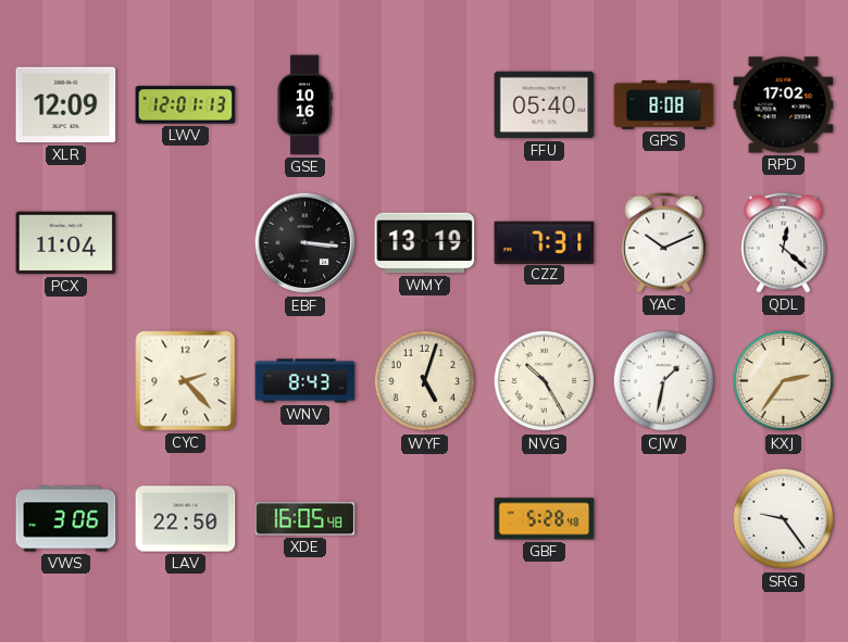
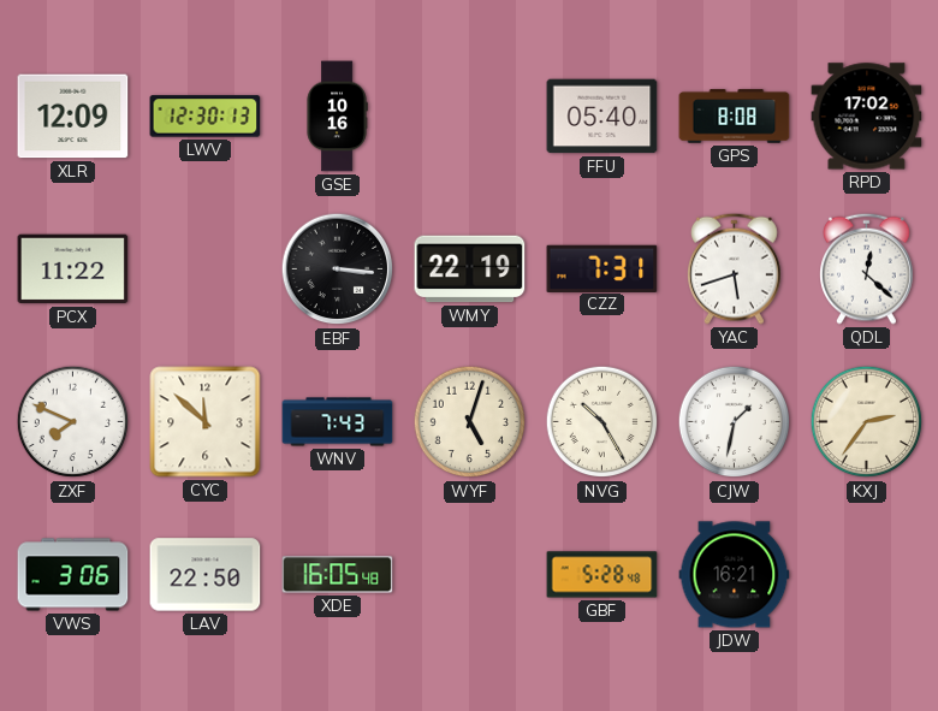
LWV: 12:01 -> 12:30
PCX: 11:04 -> 11:22
WMY: 13:19 -> 22:19
YAC: 10:11 -> 5:42
ZXF: none -> 7:49
CYC: 2:23 -> 11:52
WNV: 8:43 -> 7:43
JDW: none -> 16:21
SRG: 9:24 -> none
